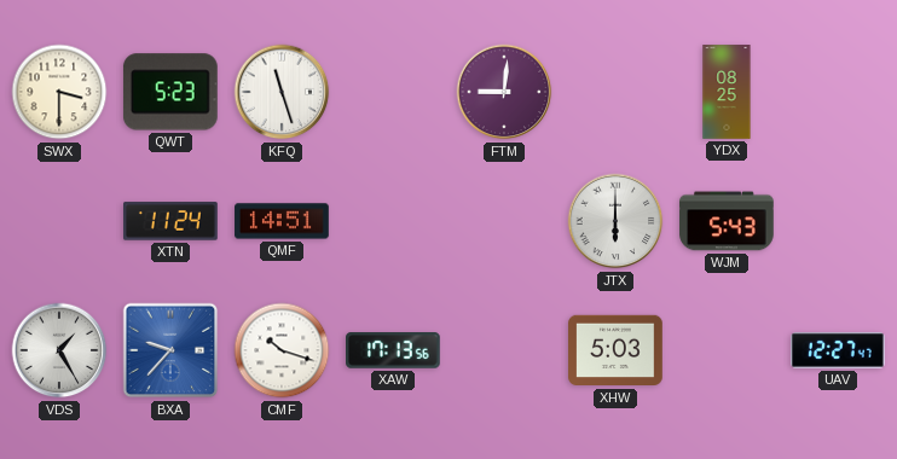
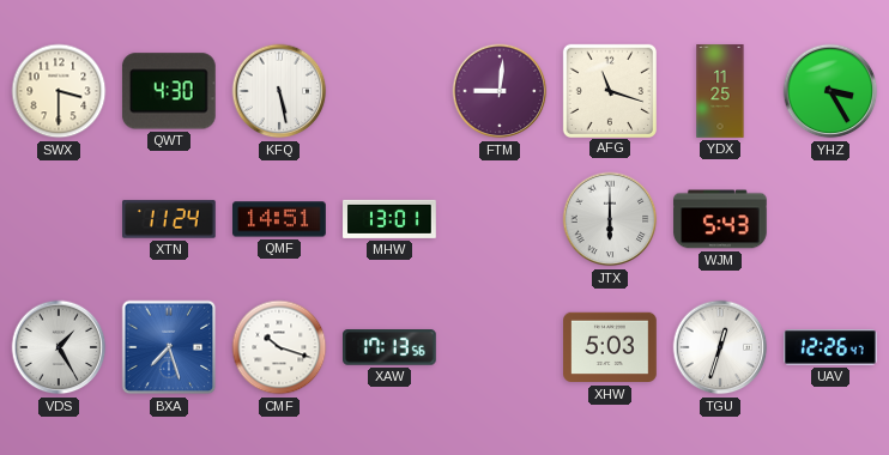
QWT: 5:23 -> 4:30
KFQ: 11:27 -> 5:28
AFG: none -> 11:18
YDX: 08:25 -> 11:25
YHZ: none -> 3:25
MHW: none -> 13:01
BXA: 9:37 -> 7:27
TGU: none -> 12:33
UAV: 12:27 -> 12:26
